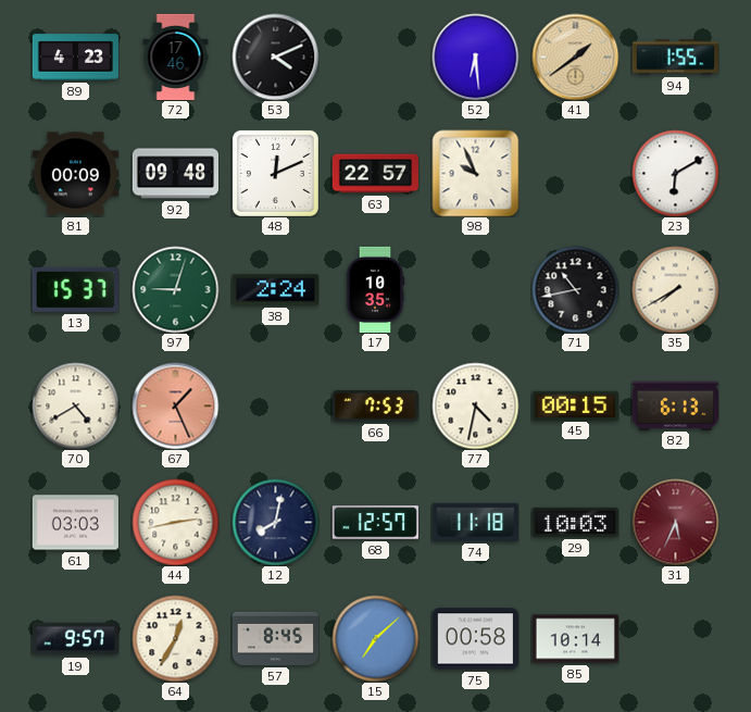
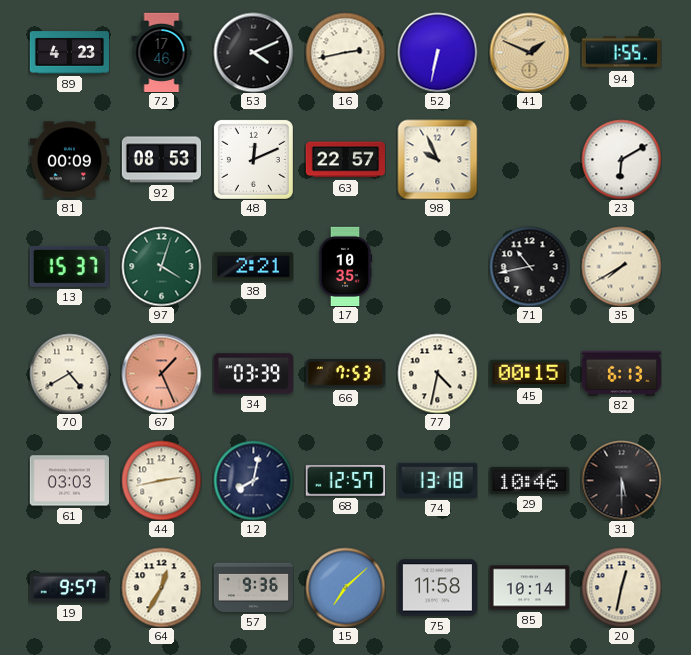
16: none -> 2:43
52: 6:29 -> 6:32
41: 1:39 -> 1:49
92: 09:48 -> 08:53
97: 9:03 -> 4:03
38: 2:24 -> 2:21
34: none -> 03:39
74: 11:18 -> 13:18
29: 10:03 -> 10:46
31: 5:34 -> 5:30
31 dial: burgundy -> black
57: 8:45 -> 9:36
75: 00:58 -> 11:58
20: none -> 12:32
